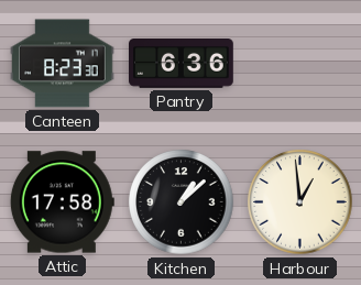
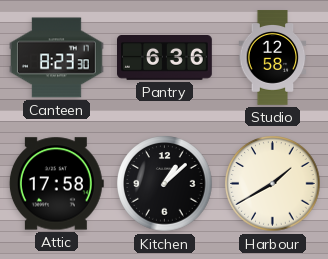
Studio: none -> 12:58
Harbour: 12:59 -> 1:40
